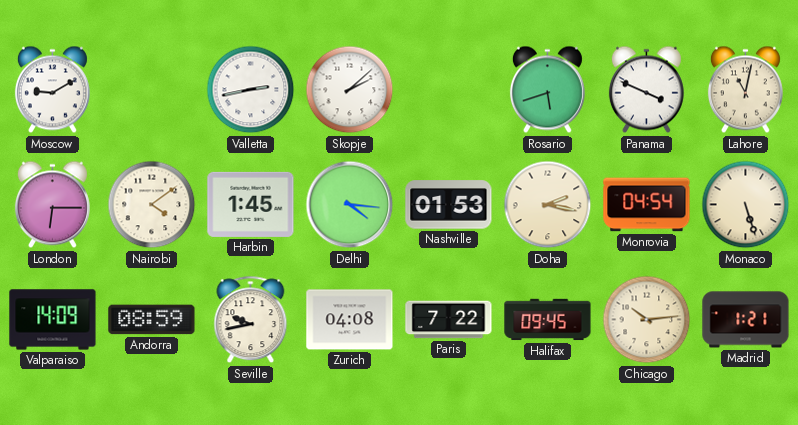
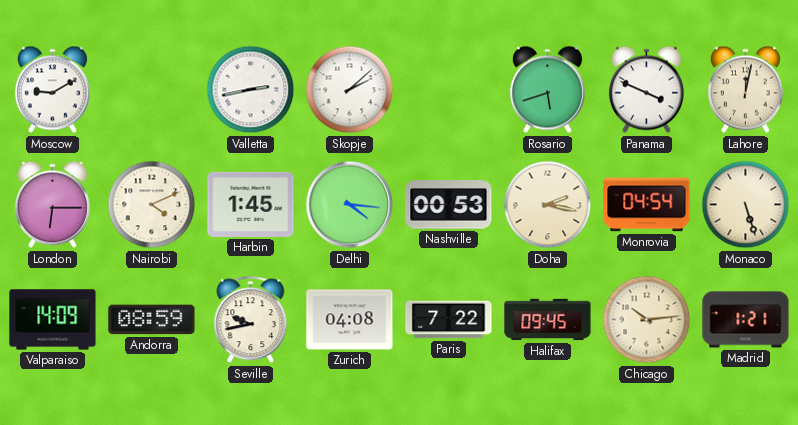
Lahore: 11:02 -> 12:02
Nairobi: 4:09 -> 4:11
Nashville: 01:53 -> 00:53
